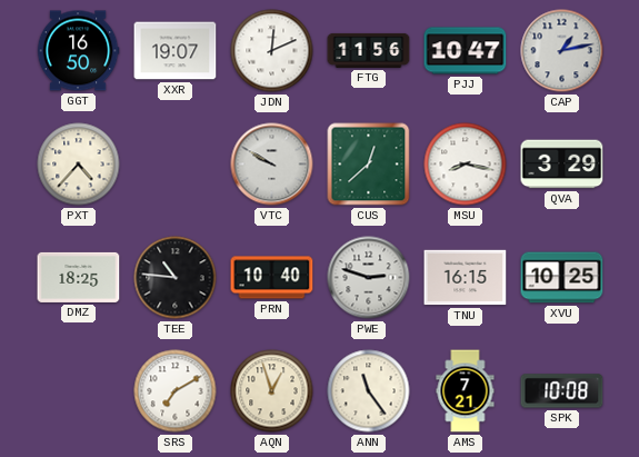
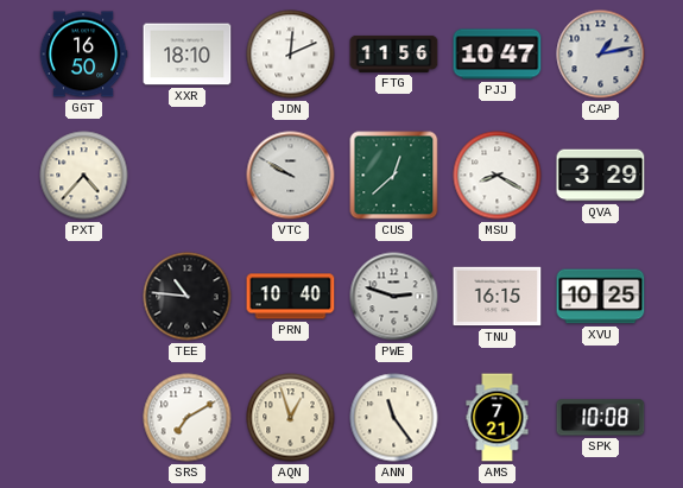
XXR: 19:07 -> 18:10
MSU: 8:17 -> 8:20
DMZ: 18:25 -> none
